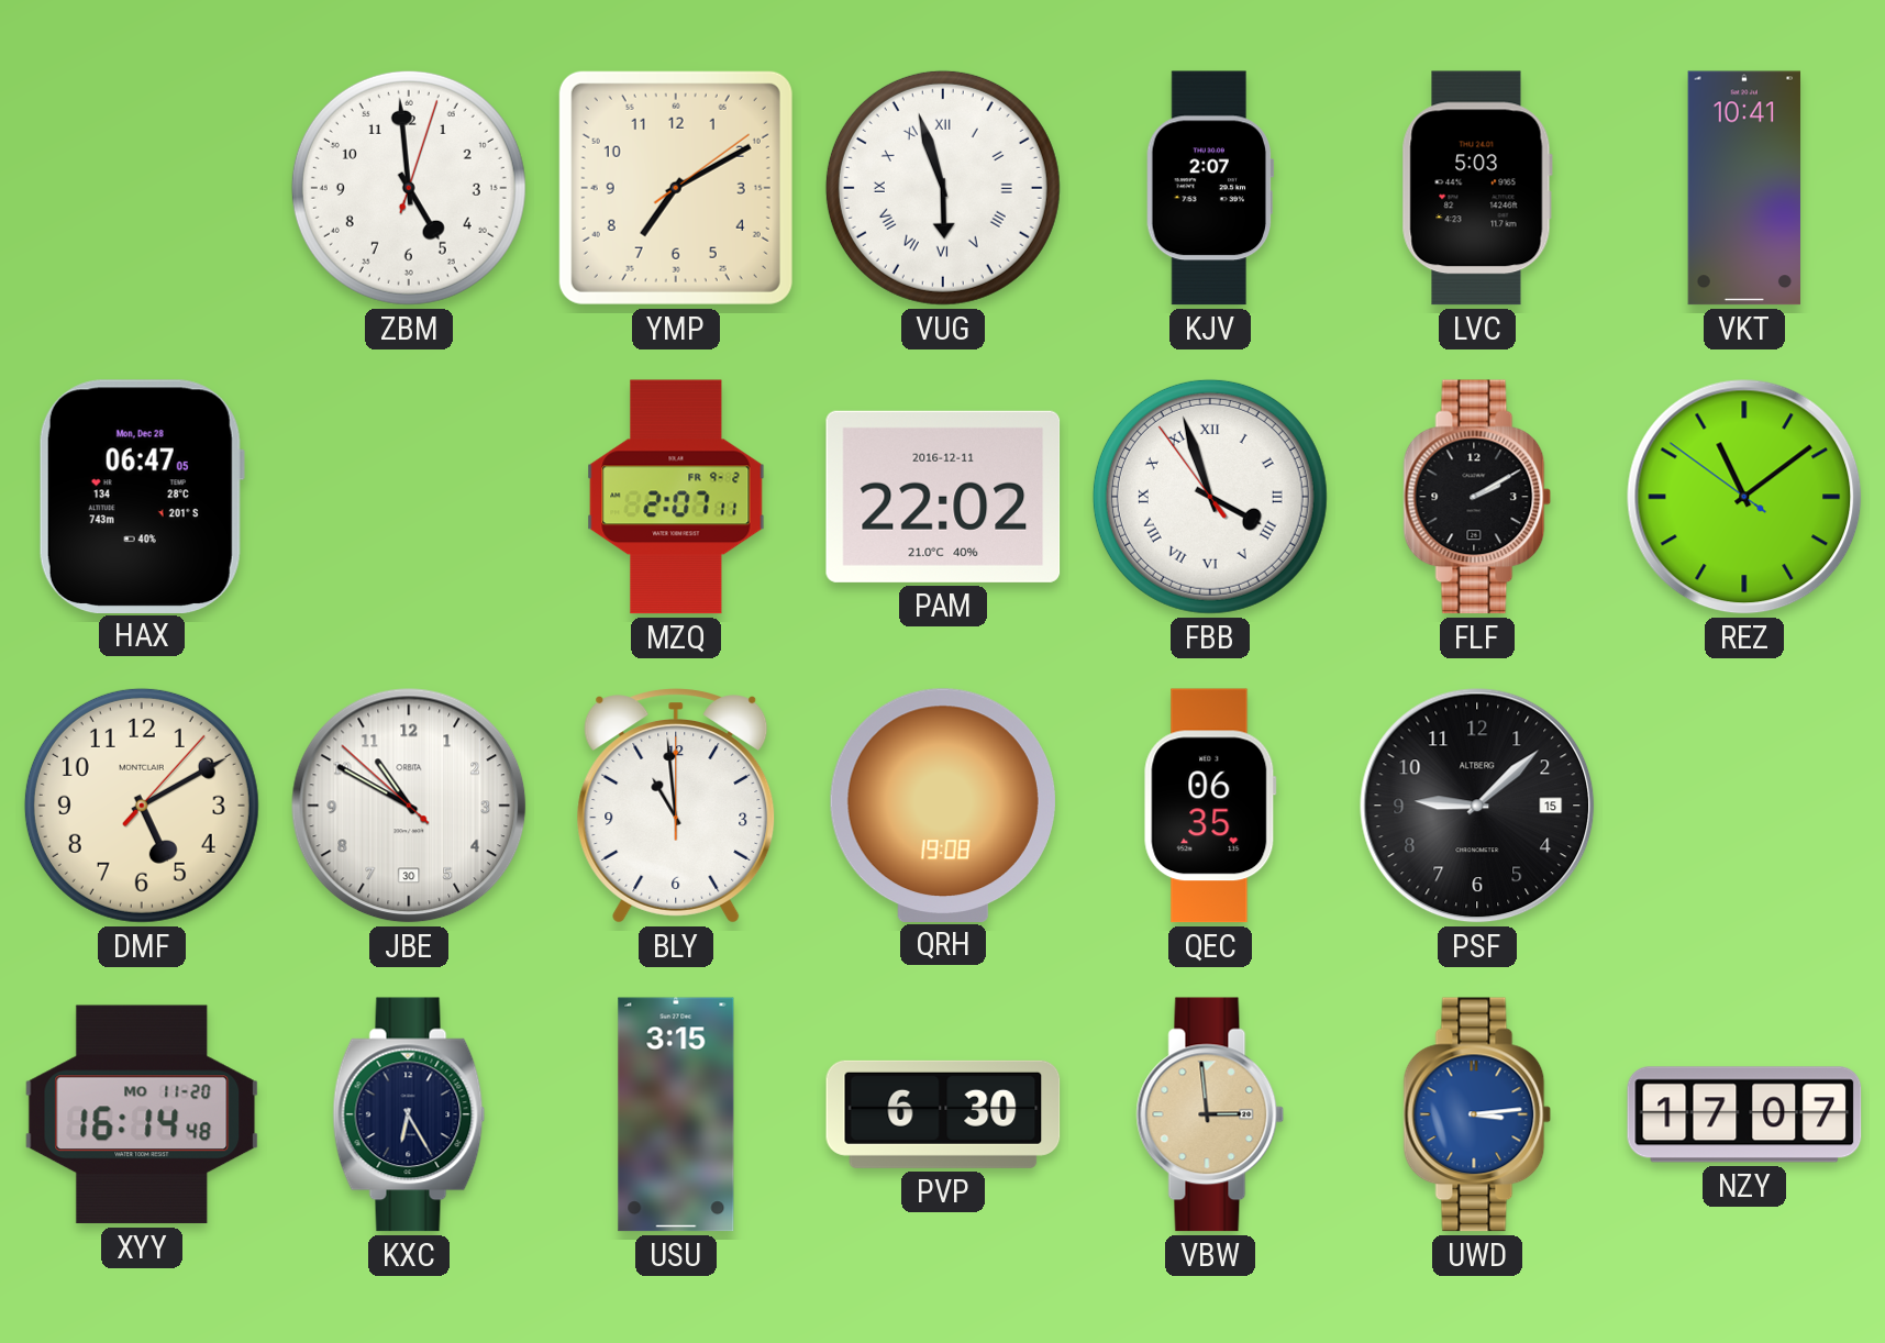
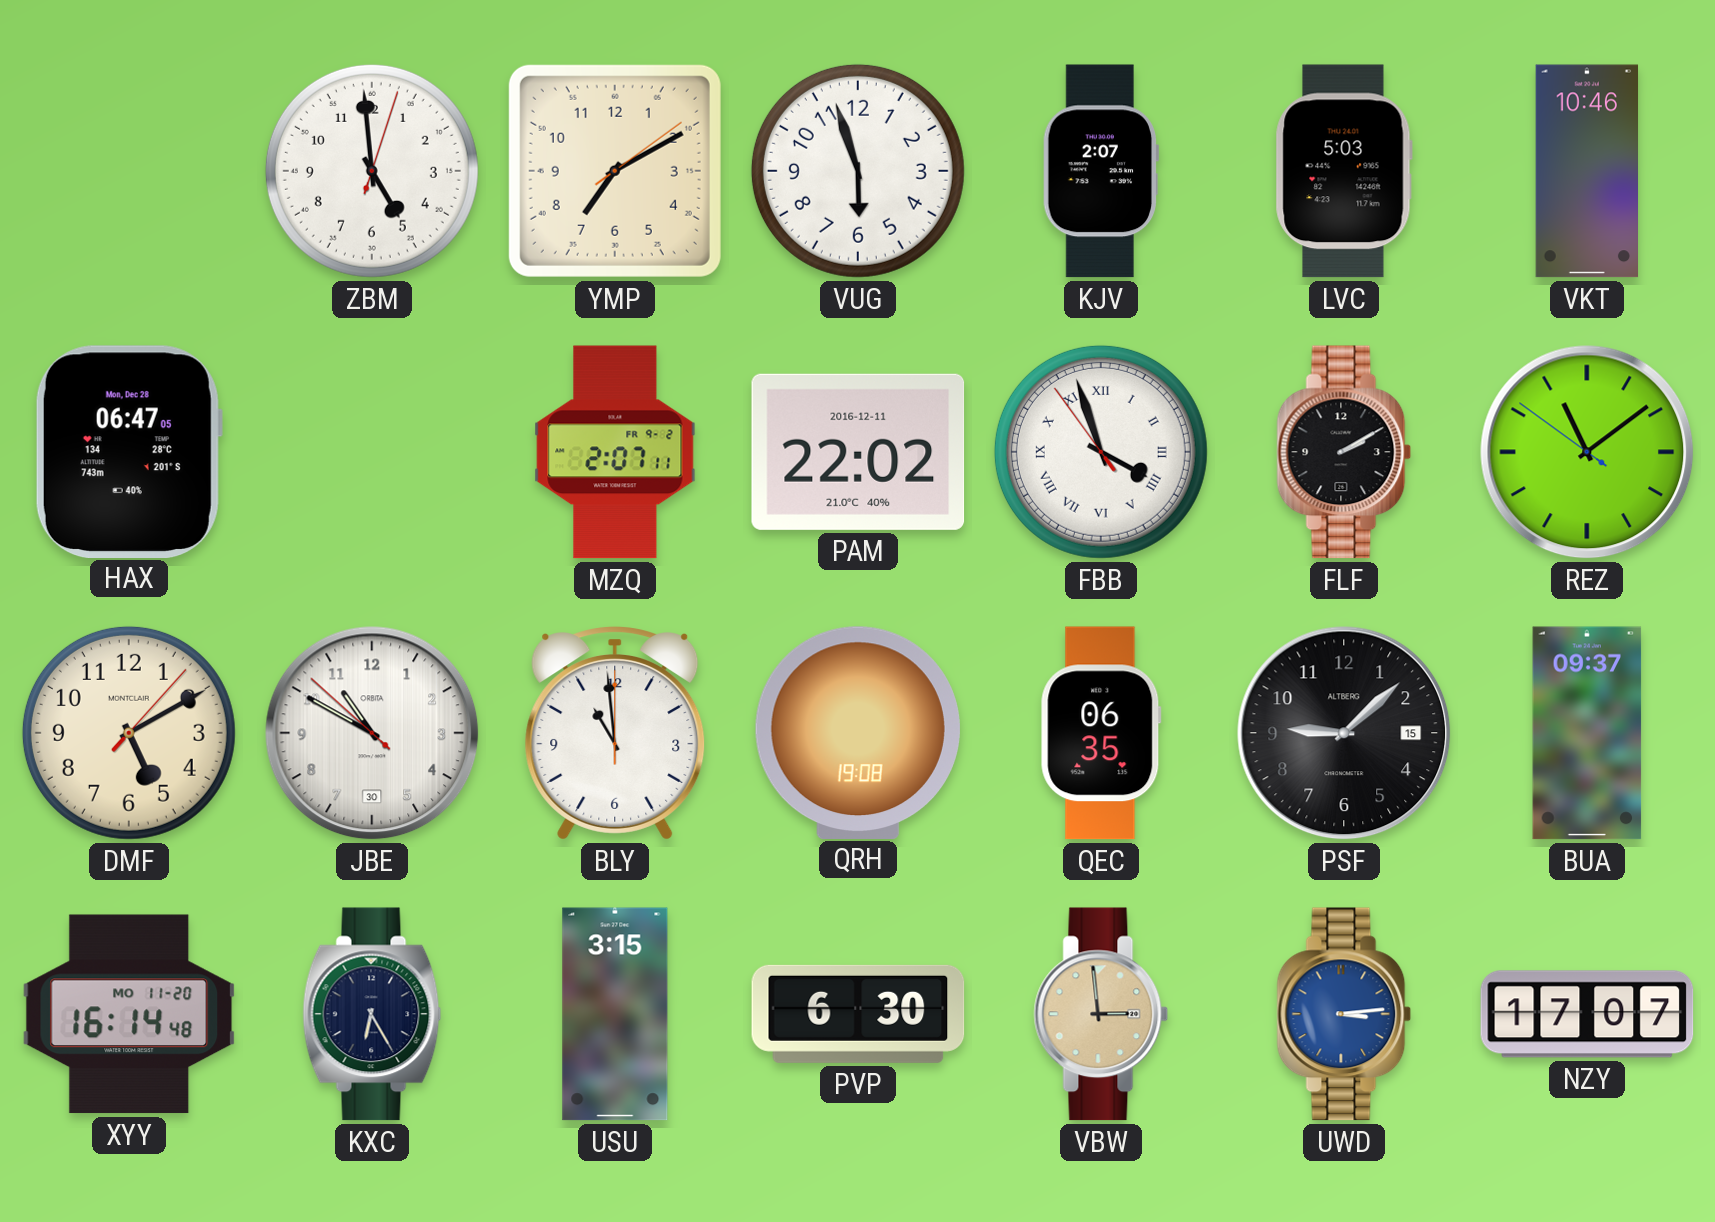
VUG numerals: Roman -> Arabic
VKT: 10:41 -> 10:46
BUA: none -> 09:37
